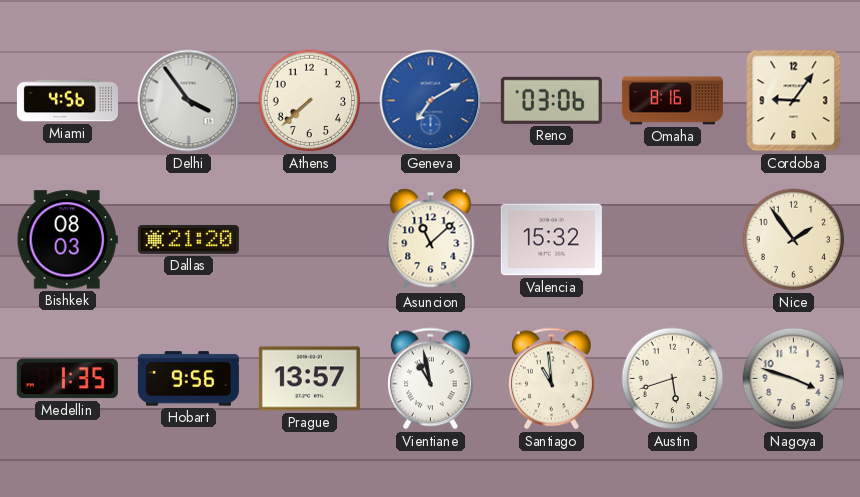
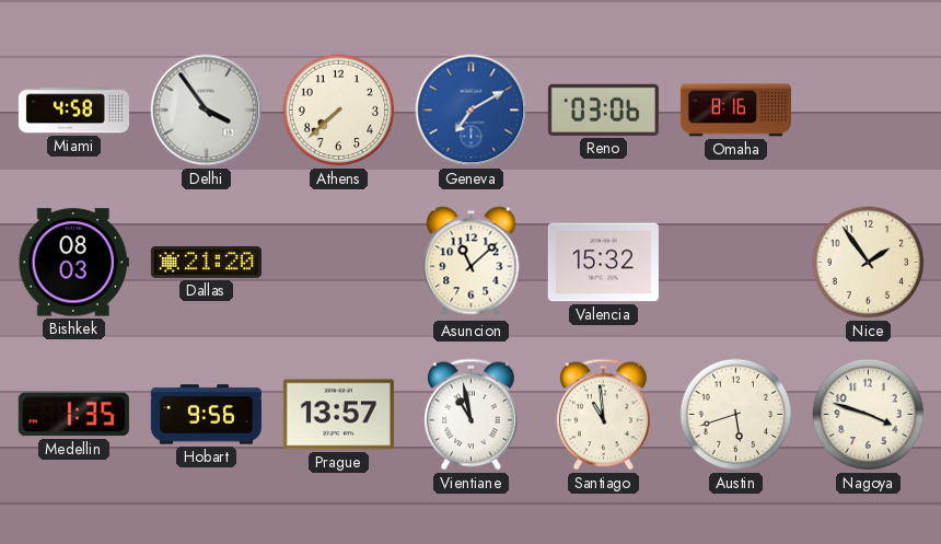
Miami: 4:56 -> 4:58
Cordoba: 9:06 -> none
